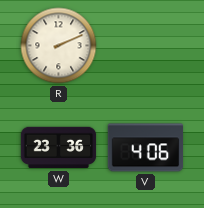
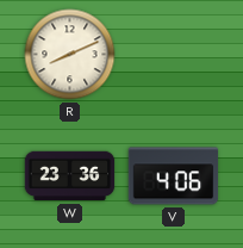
R: 2:11 -> 8:11
